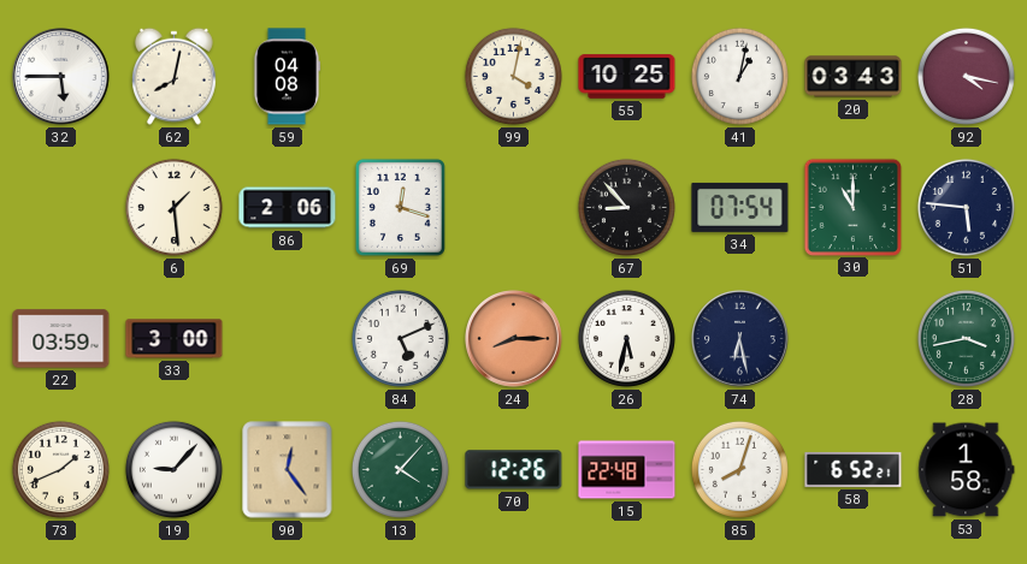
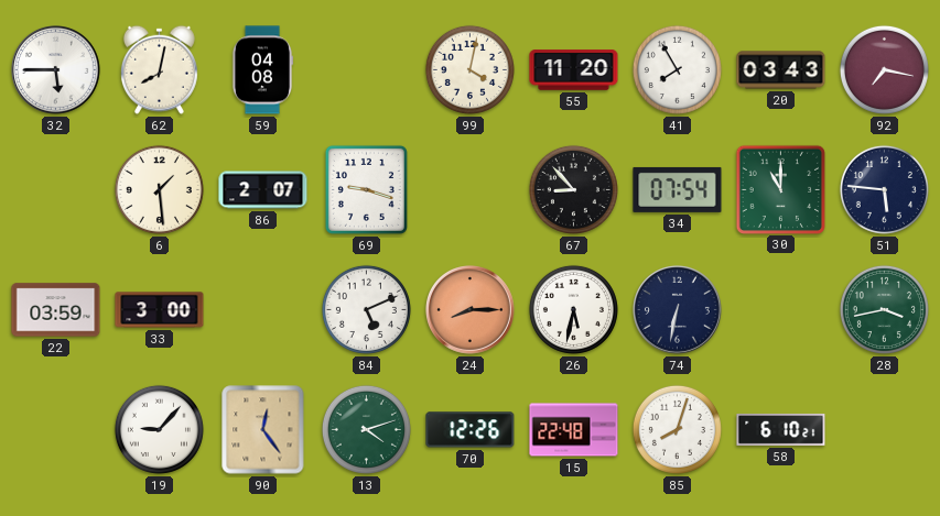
55: 10:25 -> 11:20
41: 1:02 -> 7:55
92: 4:17 -> 7:17
86: 2:06 -> 2:07
69: 12:18 -> 9:18
74: 6:28 -> 6:32
73: 1:41 -> none
13: 4:07 -> 4:12
58: 6:52 -> 6:10
53: 1:58 -> none
